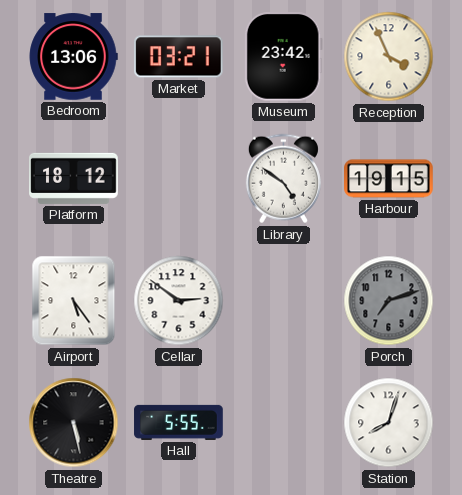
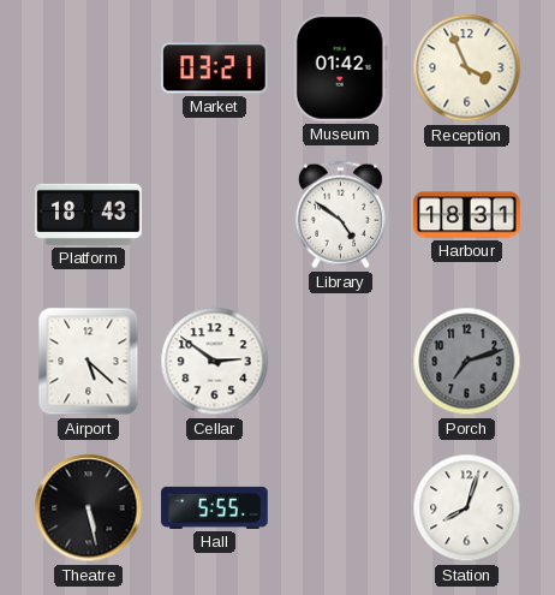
Bedroom: 13:06 -> none
Museum: 23:42 -> 01:42
Platform: 18:12 -> 18:43
Harbour: 19:15 -> 18:31
Airport: 5:24 -> 5:22
